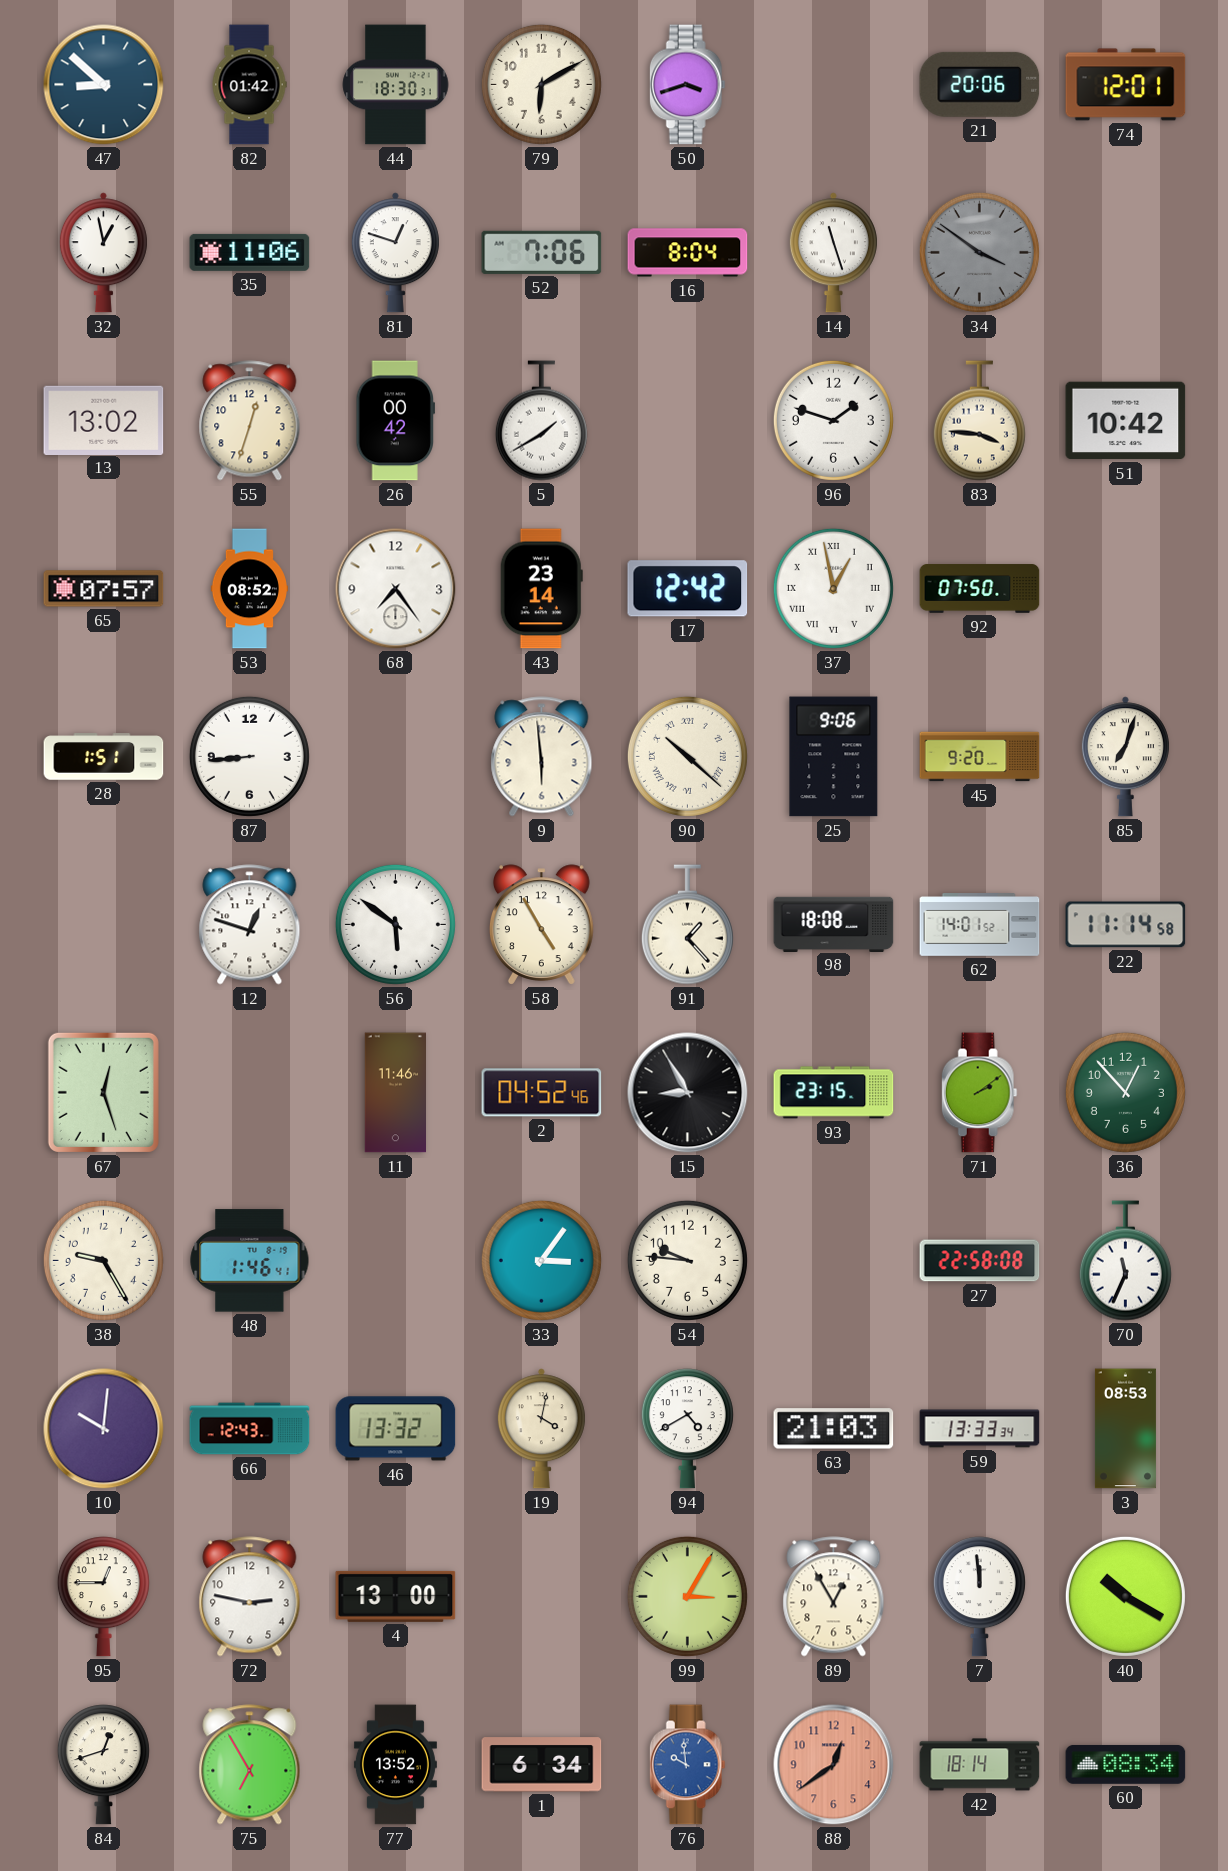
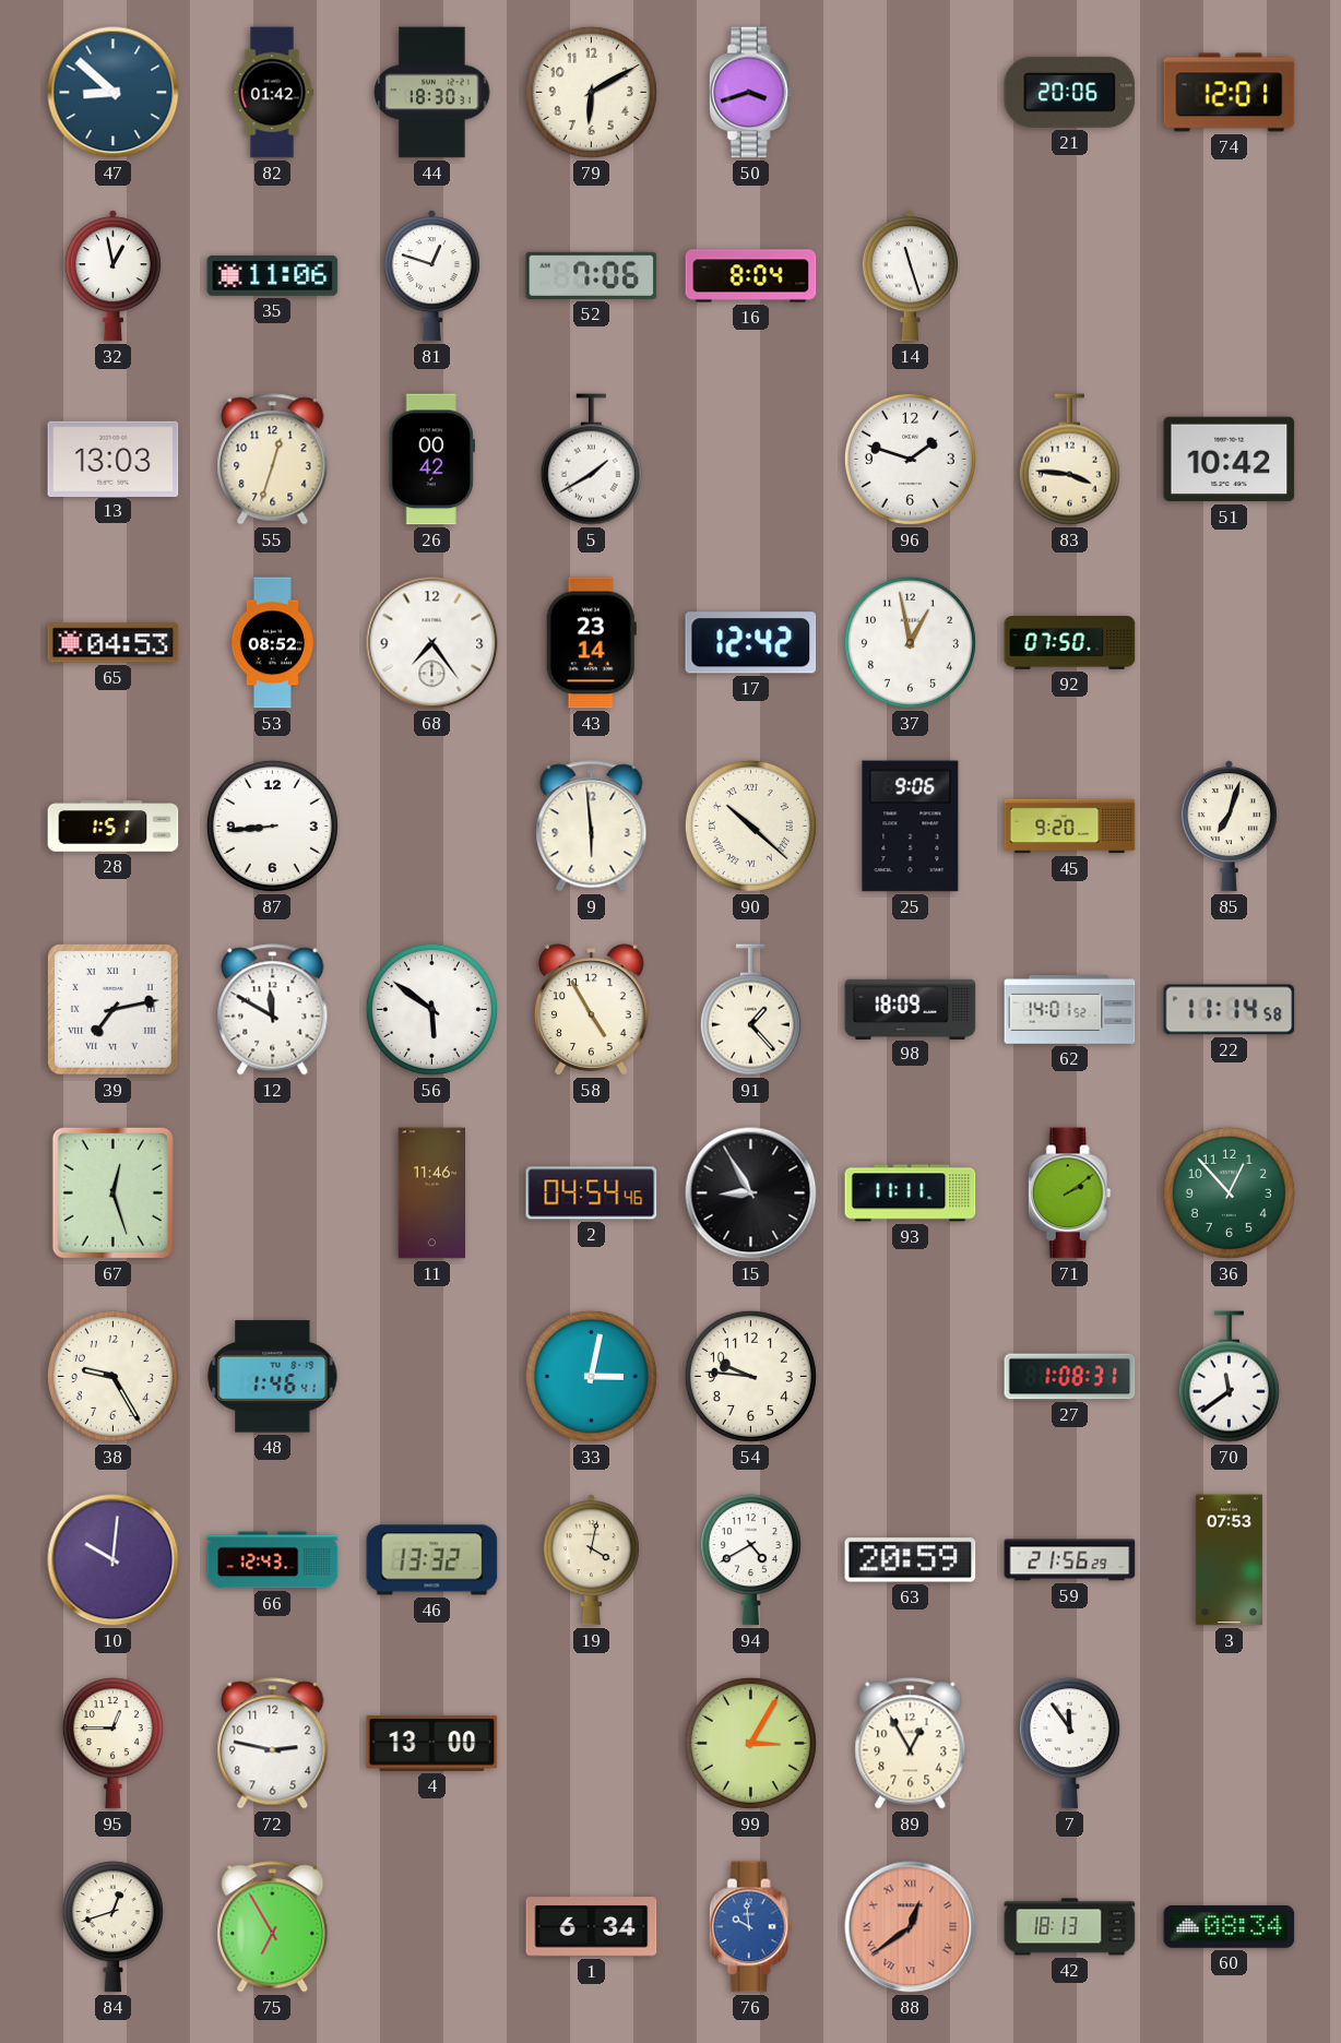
34: 3:51 -> none
13: 13:02 -> 13:03
65: 07:57 -> 04:53
37 numerals: Roman -> Arabic
39: none -> 7:13
12: 12:48 -> 11:50
98: 18:08 -> 18:09
2: 04:52 -> 04:54
93: 23:15 -> 11:11
33: 3:06 -> 3:02
27: 22:58 -> 1:08
70: 11:34 -> 11:39
63: 21:03 -> 20:59
59: 13:33 -> 21:56
3: 08:53 -> 07:53
7: 11:59 -> 11:54
40: 10:20 -> none
77: 13:52 -> none
88 numerals: Arabic -> Roman
42: 18:14 -> 18:13
